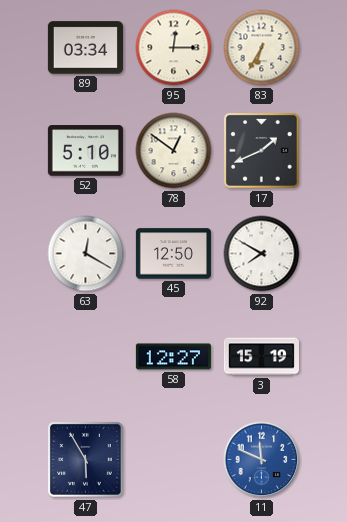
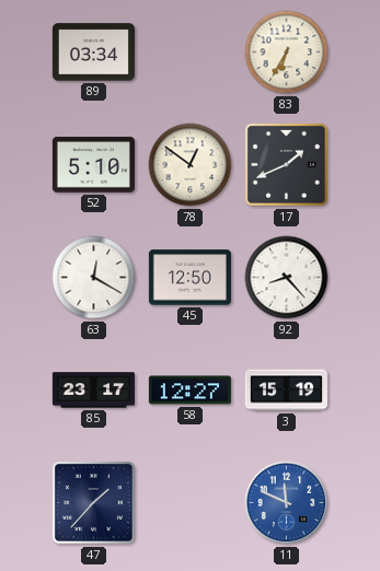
95: 12:15 -> none
92: 7:50 -> 8:23
85: none -> 23:17
47: 5:55 -> 1:37
